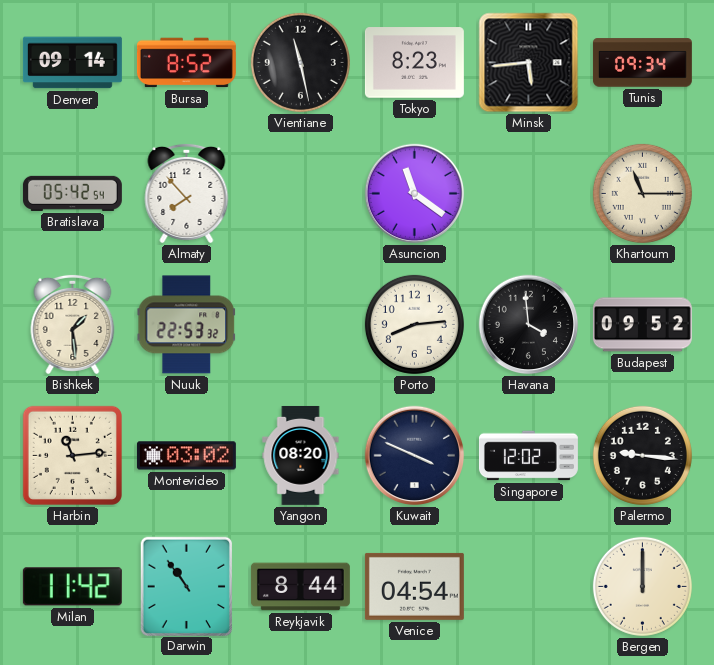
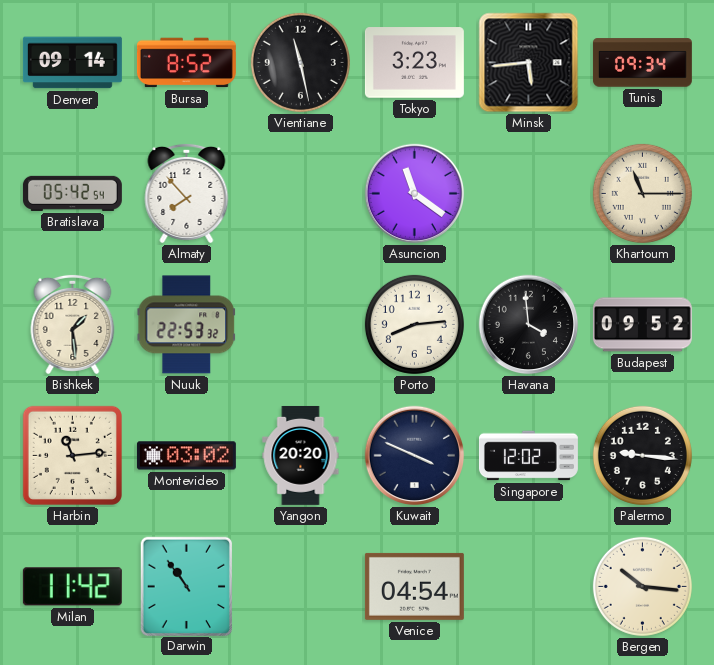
Tokyo: 8:23 -> 3:23
Yangon: 08:20 -> 20:20
Reykjavik: 8:44 -> none
Bergen: 12:00 -> 10:16
